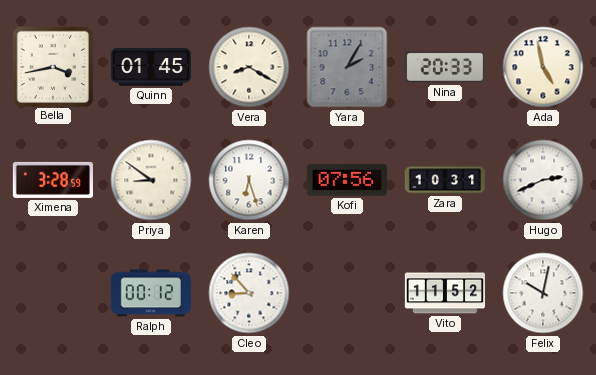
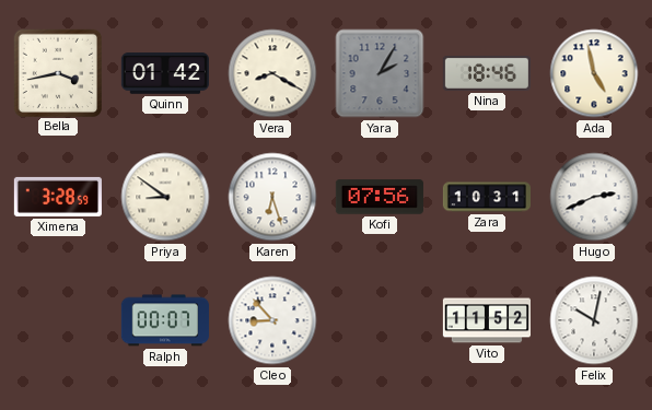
Quinn: 01:45 -> 01:42
Nina: 20:33 -> 18:46
Ralph: 00:12 -> 00:07
